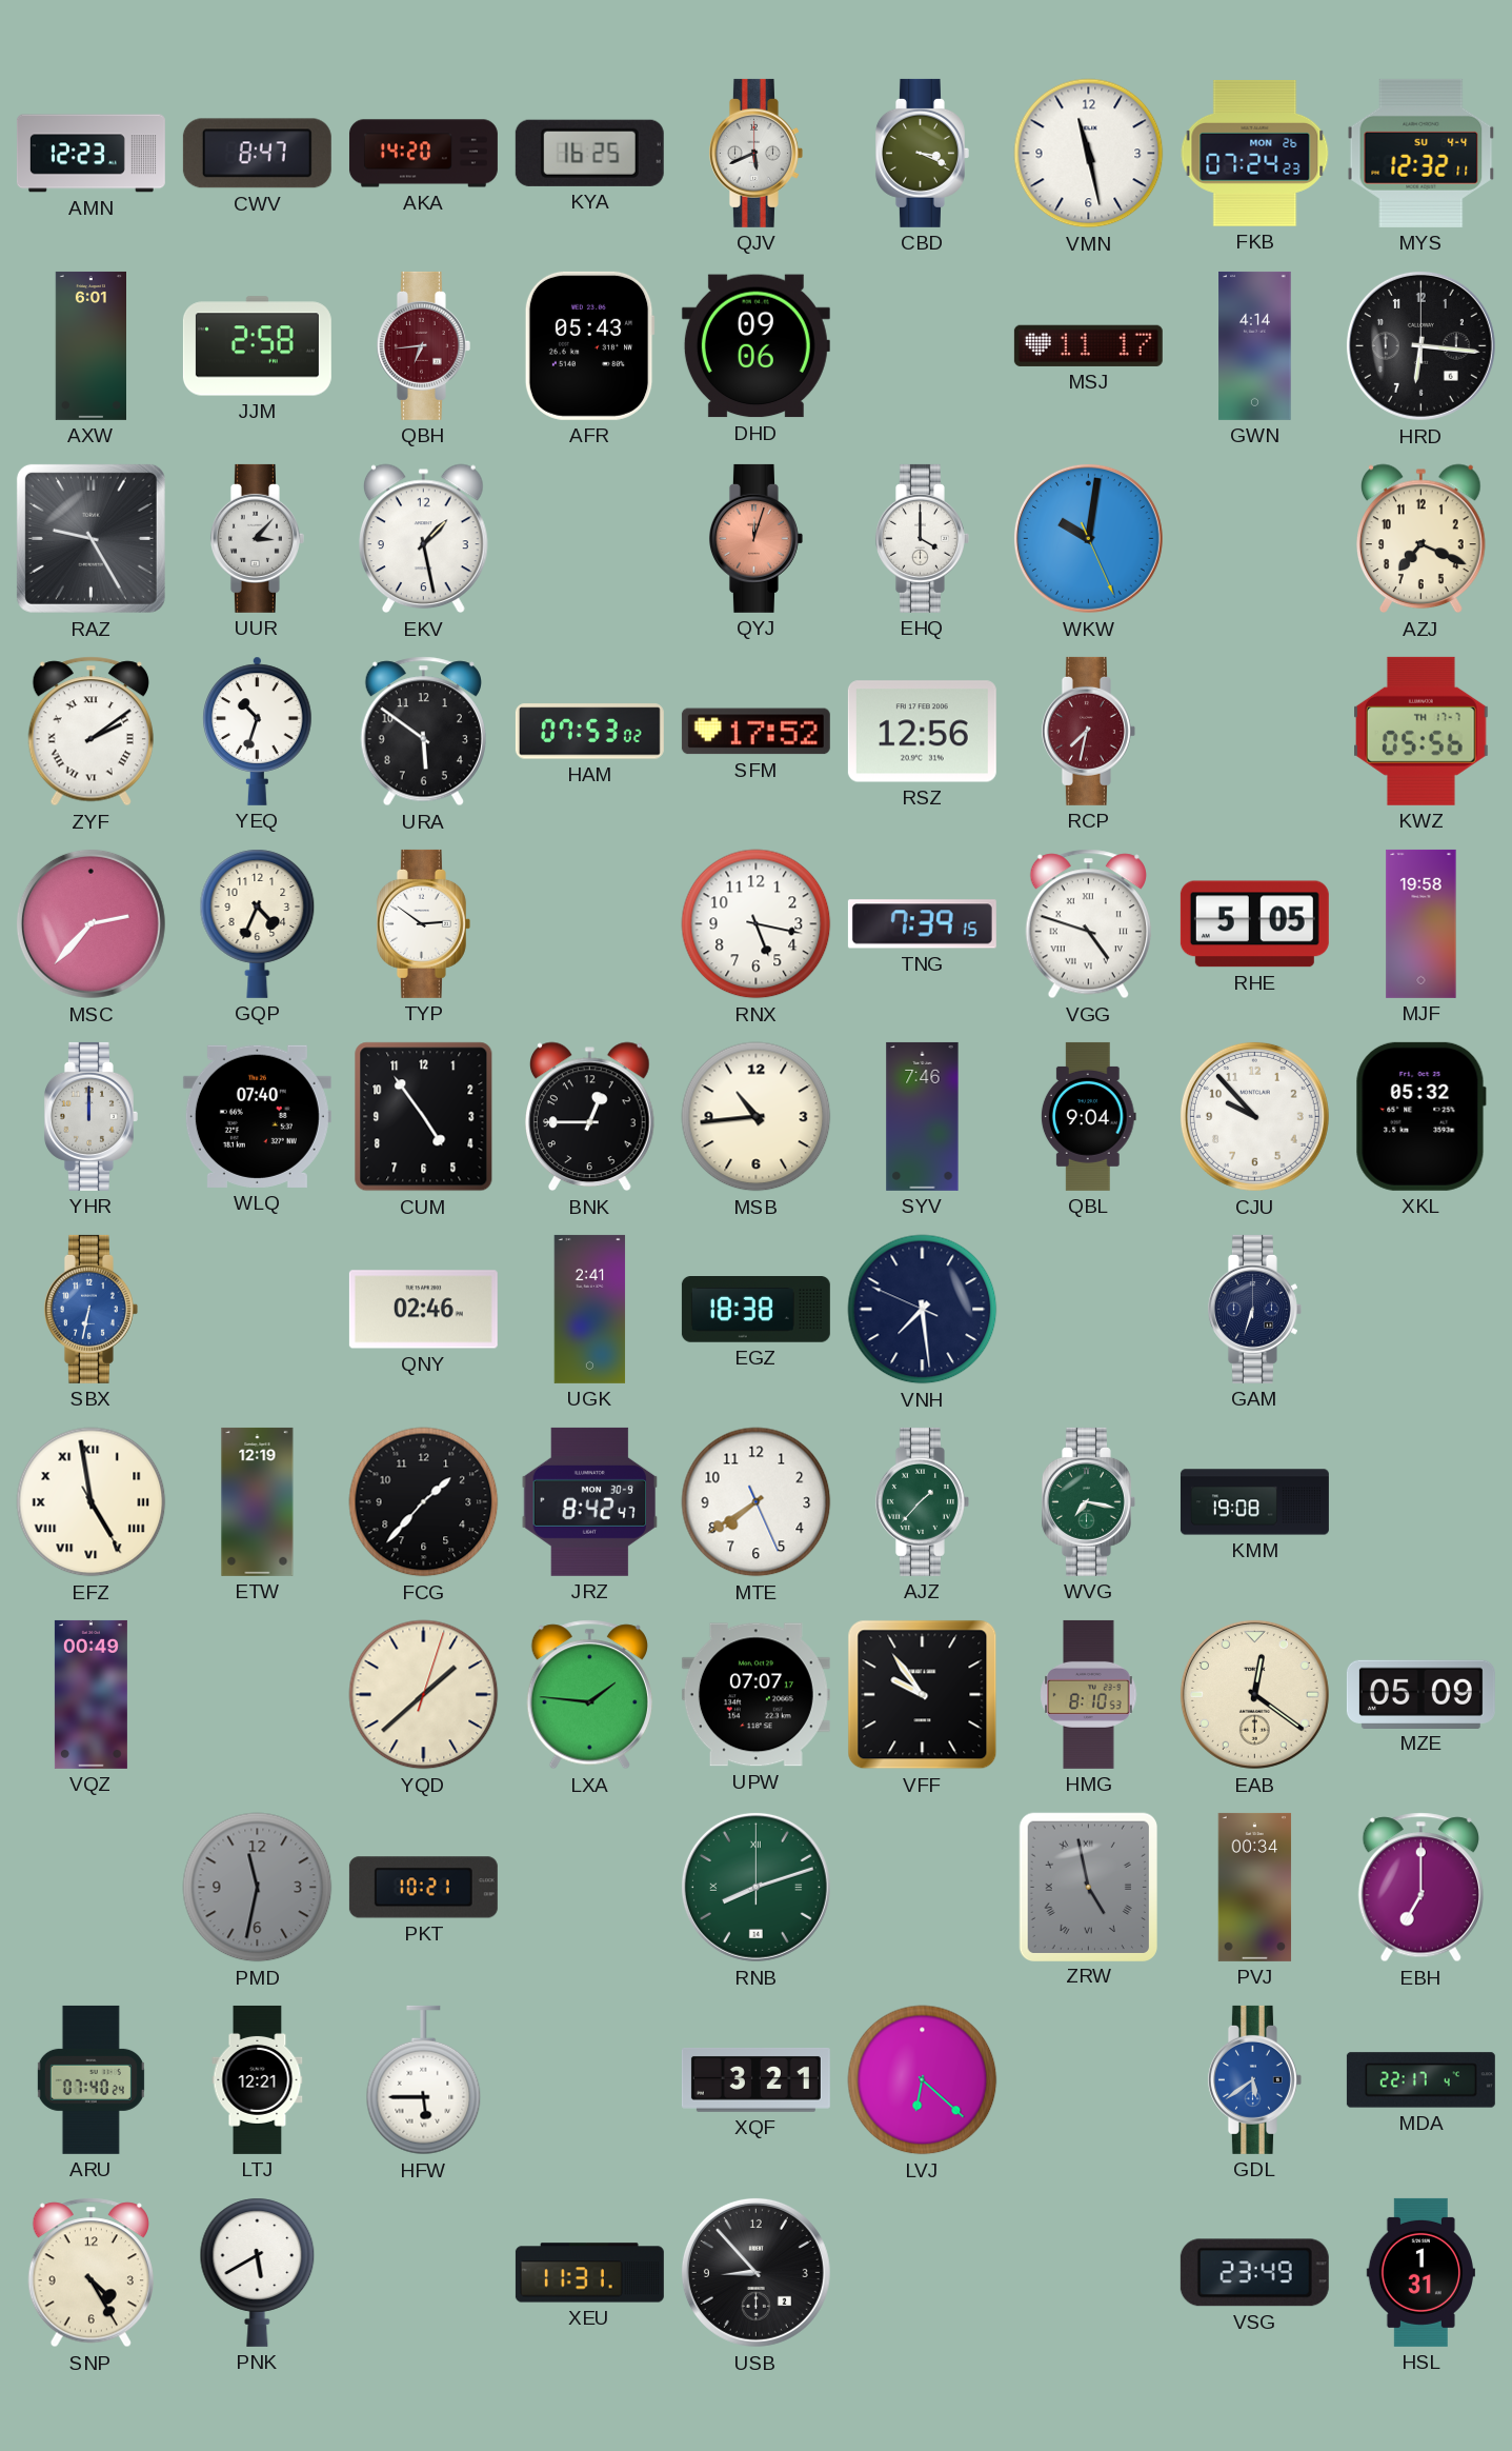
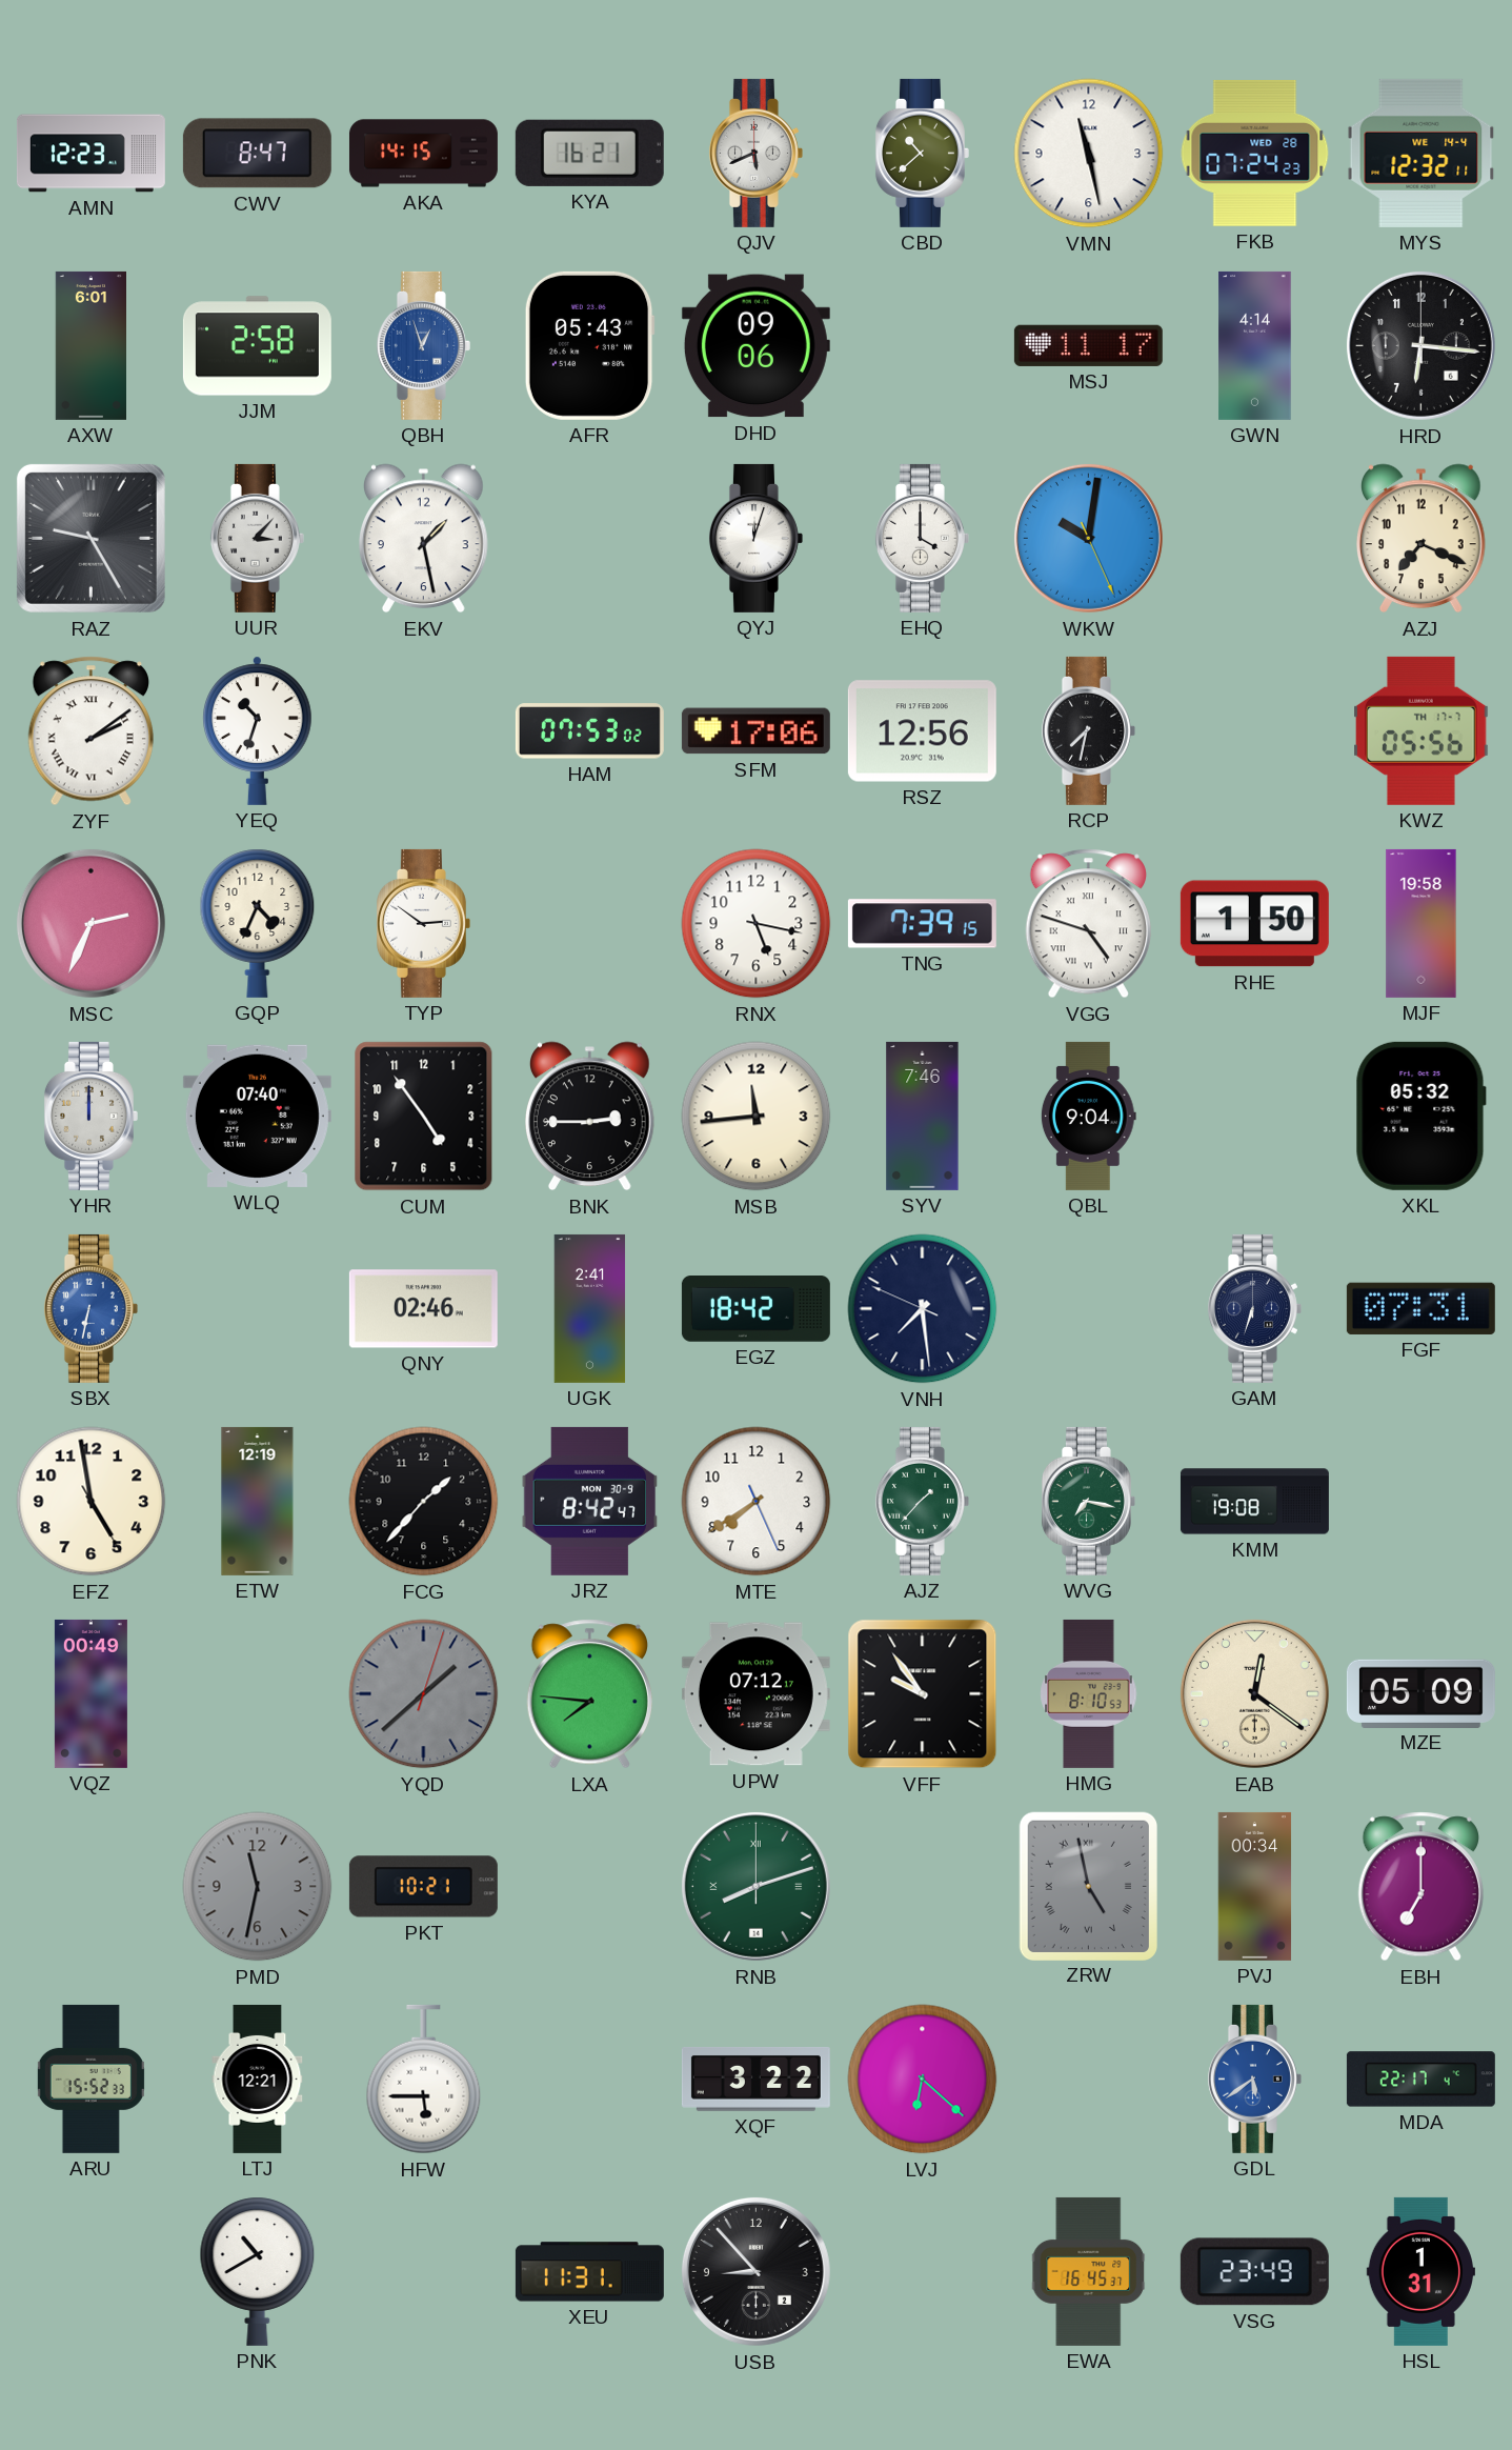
AKA: 14:20 -> 14:15
KYA: 16:25 -> 16:21
CBD: 3:19 -> 10:38
FKB date: MON 26 -> WED 28
MYS date: SU 4-4 -> WE 14-4
QBH: 6:44 -> 12:57
QBH dial: burgundy -> blue
QYJ dial: salmon -> white
URA: 5:51 -> none
SFM: 17:52 -> 17:06
RCP dial: burgundy -> black
MSC: 2:37 -> 2:34
RHE: 5:05 -> 1:50
BNK: 12:45 -> 2:45
MSB: 10:44 -> 11:44
CJU: 9:53 -> none
EGZ: 18:38 -> 18:42
FGF: none -> 07:31
EFZ numerals: Roman -> Arabic
YQD dial: cream -> grey
LXA: 1:46 -> 7:46
UPW: 07:07 -> 07:12
ARU: 07:40 -> 15:52
XQF: 3:21 -> 3:22
SNP: 4:25 -> none
PNK: 5:40 -> 10:40
EWA: none -> 16:45
